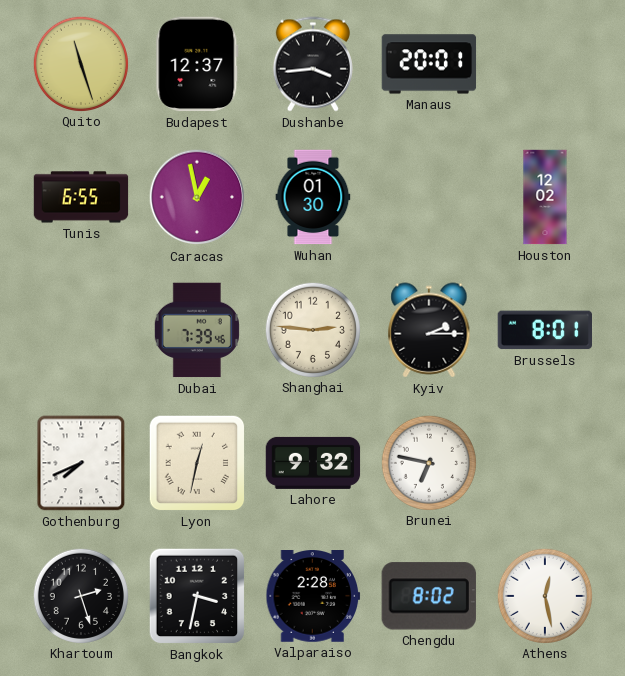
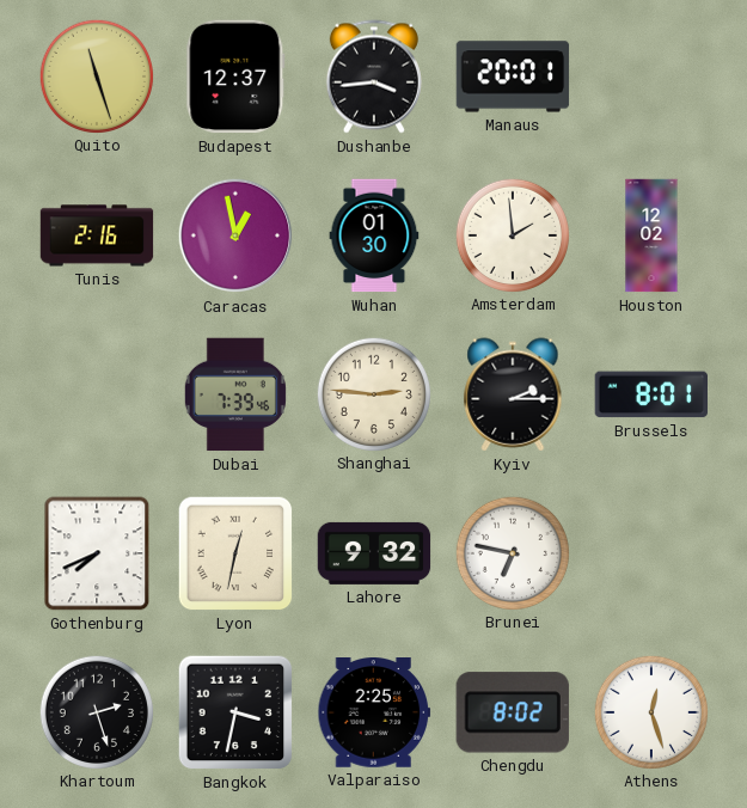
Tunis: 6:55 -> 2:16
Amsterdam: none -> 1:59
Valparaiso: 2:28 -> 2:25
Athens: 12:28 -> 12:27
